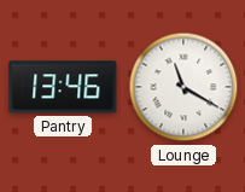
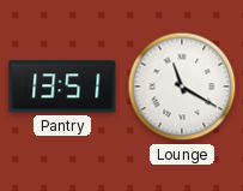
Pantry: 13:46 -> 13:51
